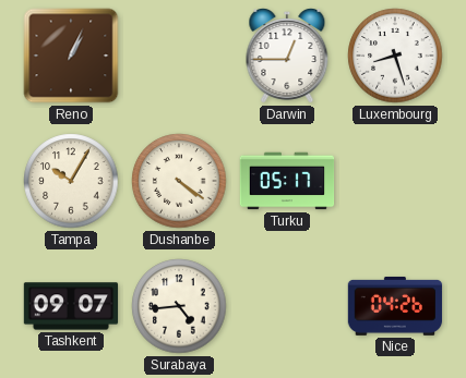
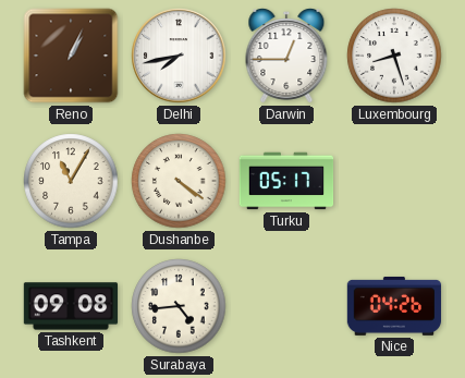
Delhi: none -> 7:43
Tampa: 10:05 -> 11:05
Tashkent: 09:07 -> 09:08
